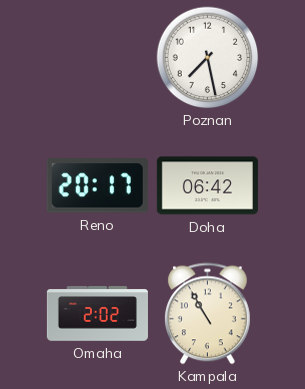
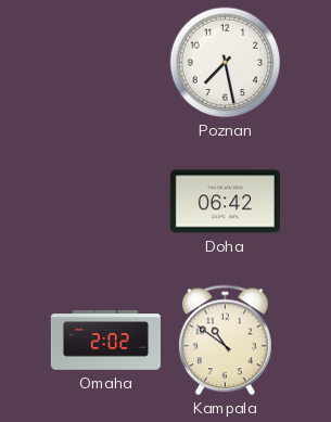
Reno: 20:17 -> none
Kampala: 10:55 -> 10:51
